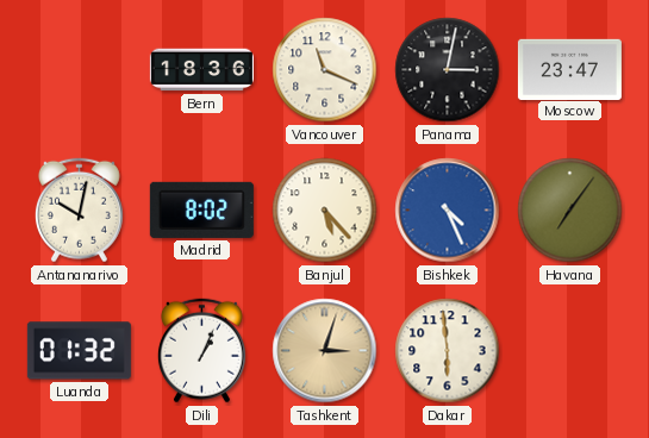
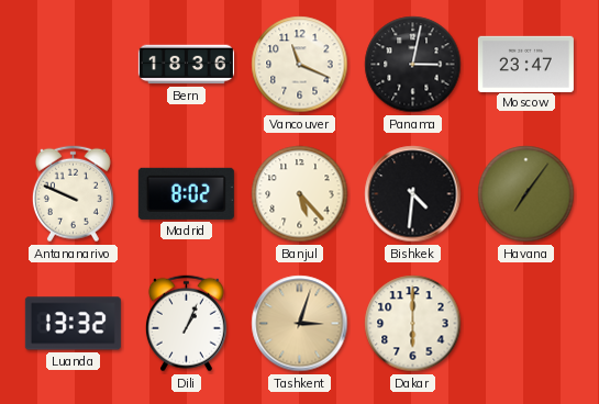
Antananarivo: 10:02 -> 9:49
Bishkek: 4:26 -> 4:31
Bishkek dial: blue -> black
Luanda: 01:32 -> 13:32
Dakar: 5:59 -> 6:00
